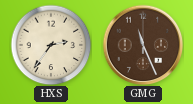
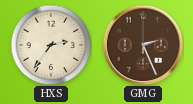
GMG: 11:26 -> 2:26
